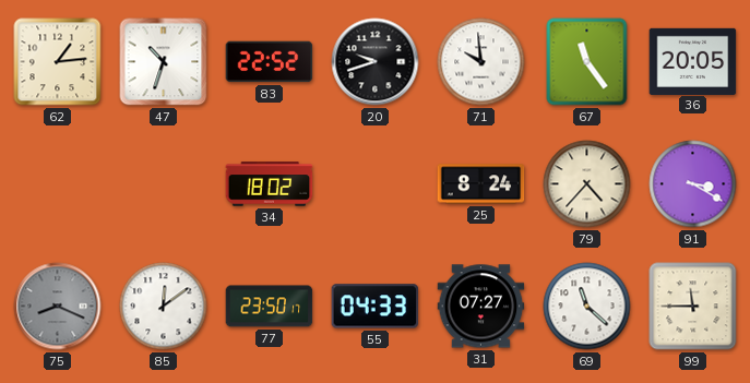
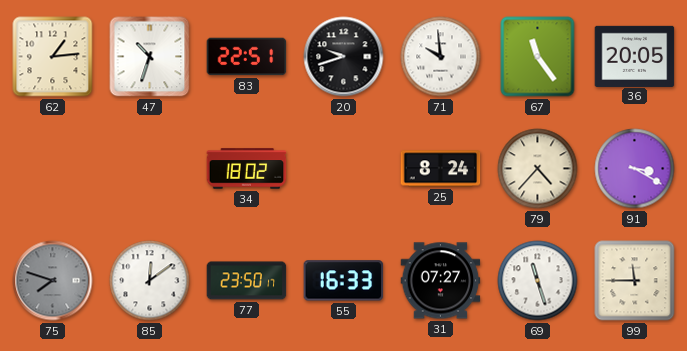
83: 22:52 -> 22:51
75: 8:19 -> 7:48
55: 04:33 -> 16:33
69: 11:22 -> 11:27
